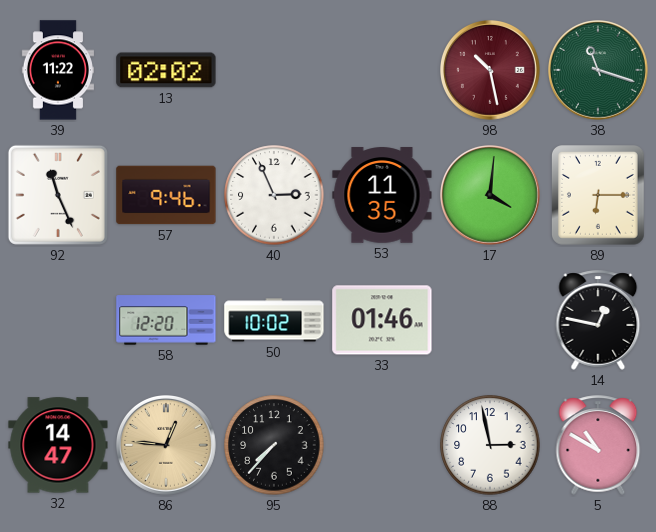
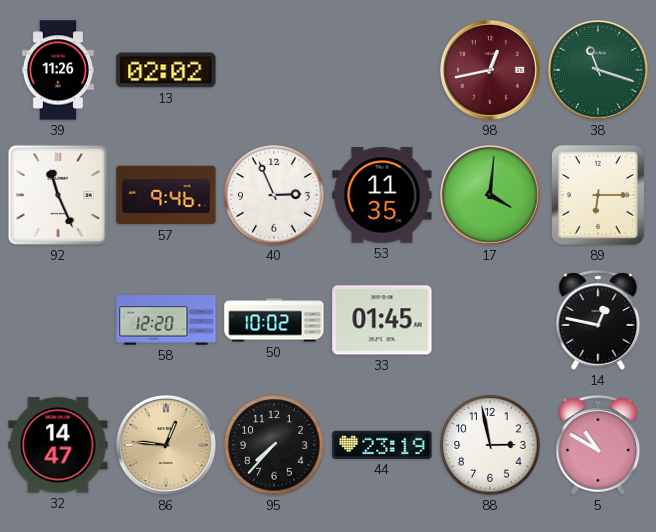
39: 11:22 -> 11:26
98: 10:28 -> 12:43
33: 01:46 -> 01:45
44: none -> 23:19
